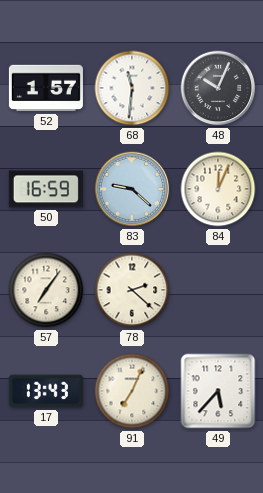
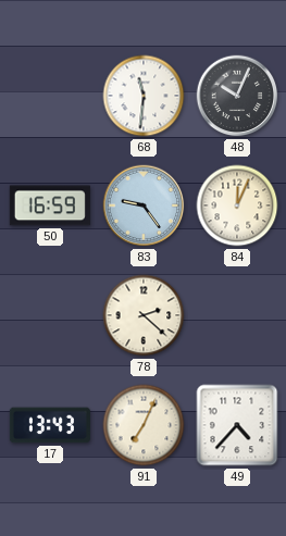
52: 1:57 -> none
83: 9:22 -> 9:24
57: 7:06 -> none
49: 5:37 -> 4:37
